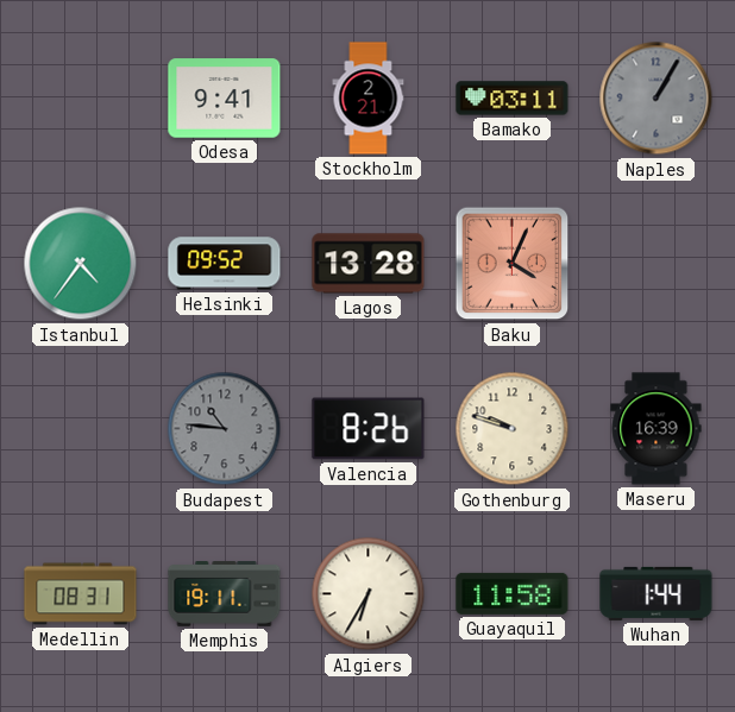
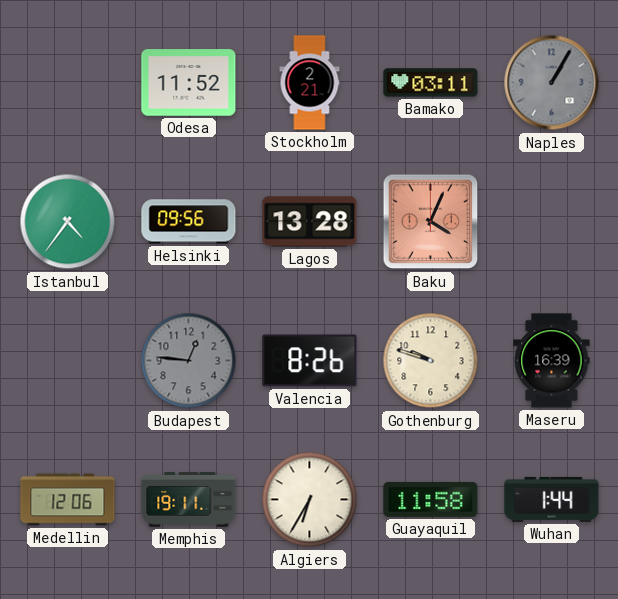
Odesa: 9:41 -> 11:52
Helsinki: 09:52 -> 09:56
Budapest: 10:46 -> 12:46
Medellin: 08:31 -> 12:06
